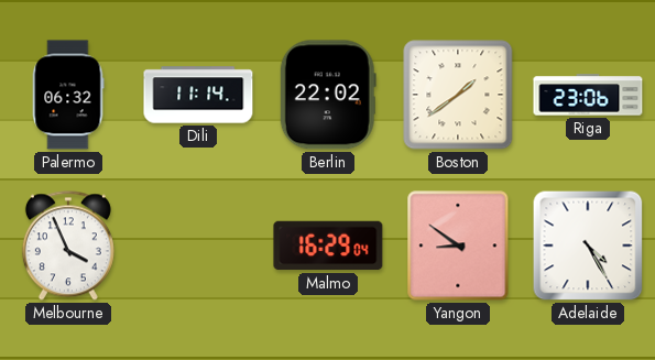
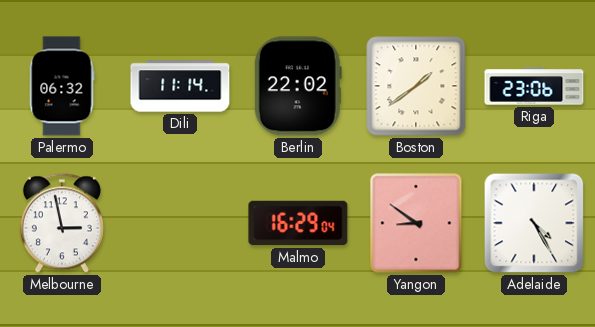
Melbourne: 3:56 -> 2:58
